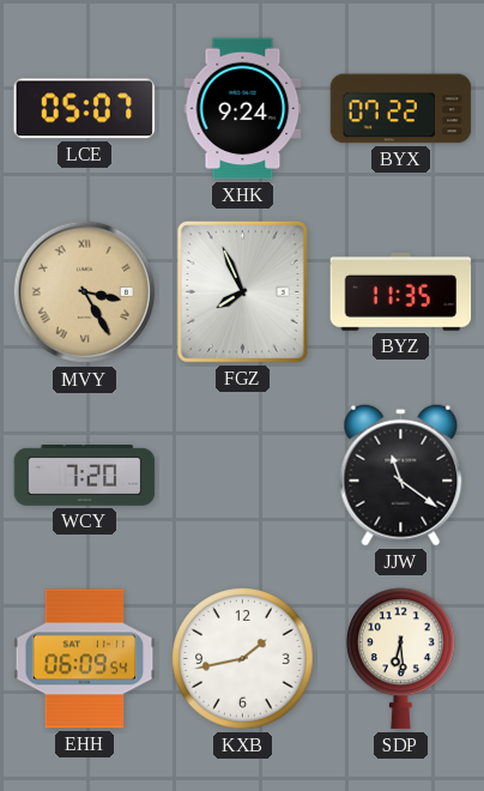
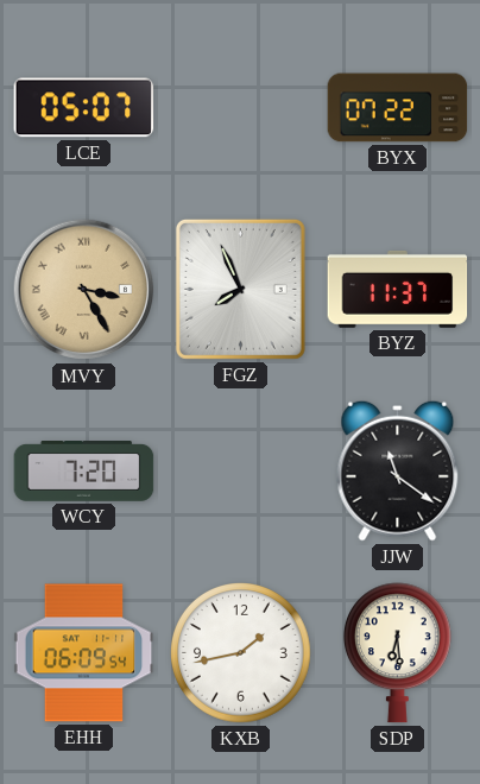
XHK: 9:24 -> none
BYZ: 11:35 -> 11:37
